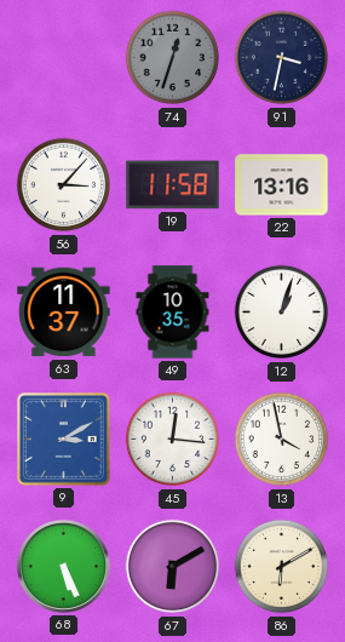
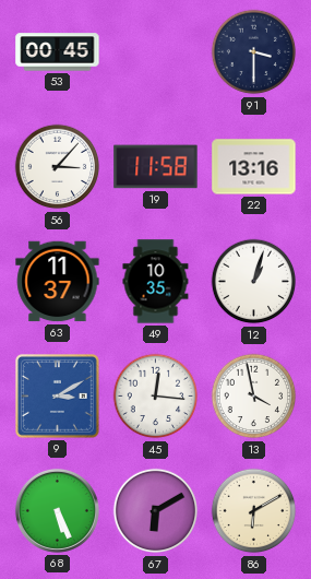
53: none -> 00:45
74: 12:33 -> none
91: 3:32 -> 3:30
